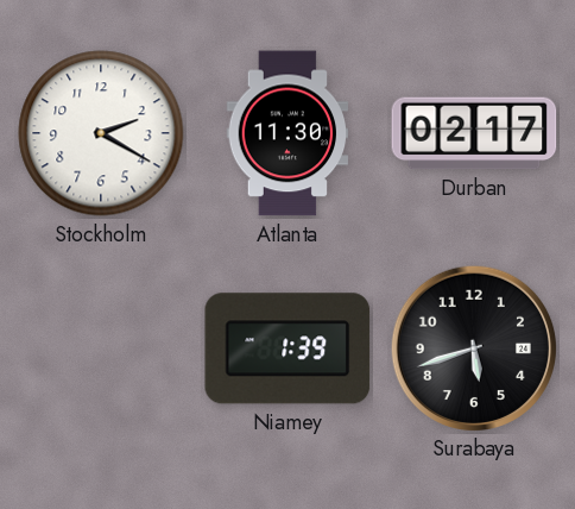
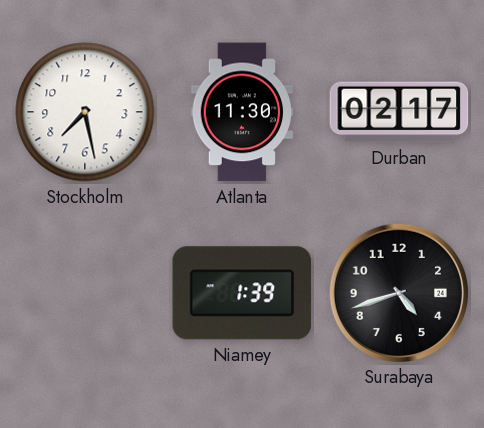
Stockholm: 2:20 -> 7:28
Surabaya: 5:42 -> 4:42
